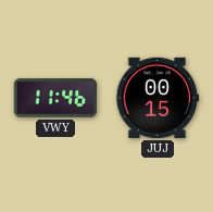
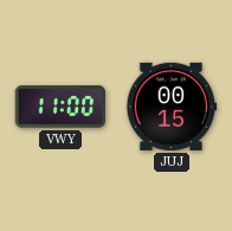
VWY: 11:46 -> 11:00
